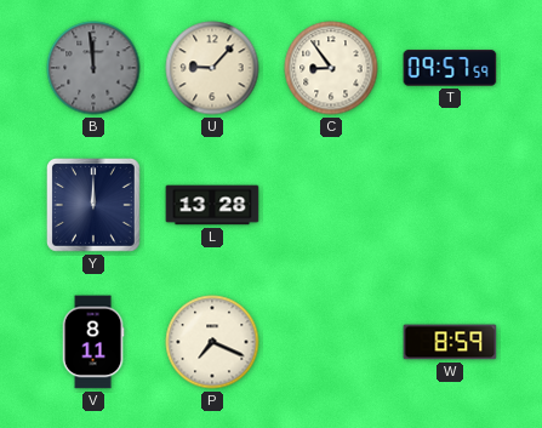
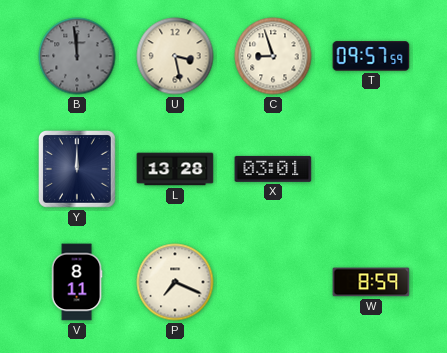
U: 9:07 -> 3:28
C: 8:54 -> 8:57
X: none -> 03:01
